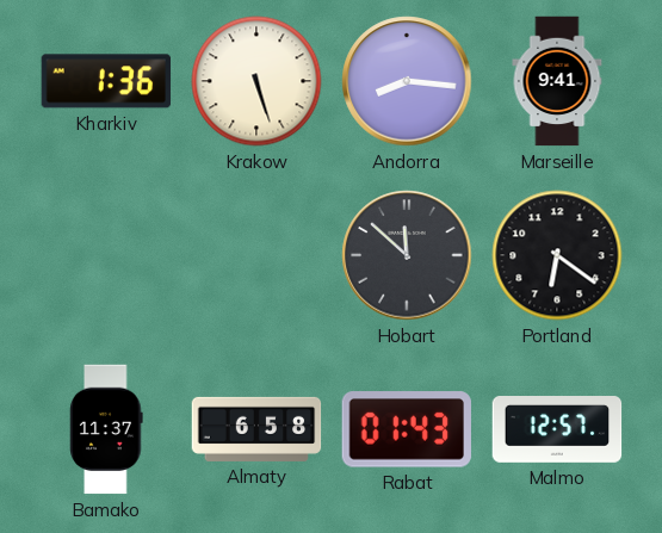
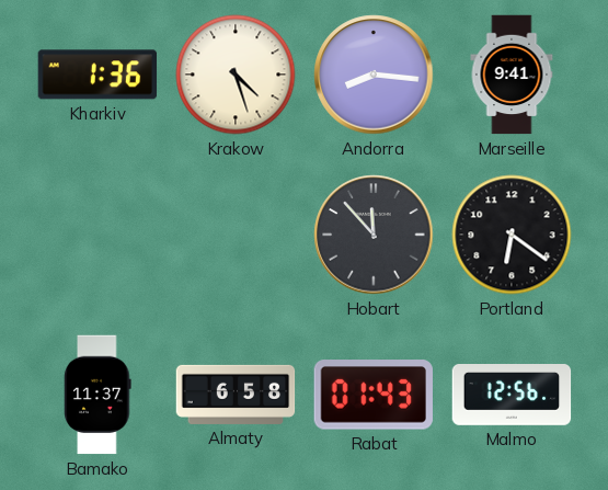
Krakow: 5:27 -> 4:27
Hobart: 11:52 -> 11:53
Malmo: 12:57 -> 12:56
